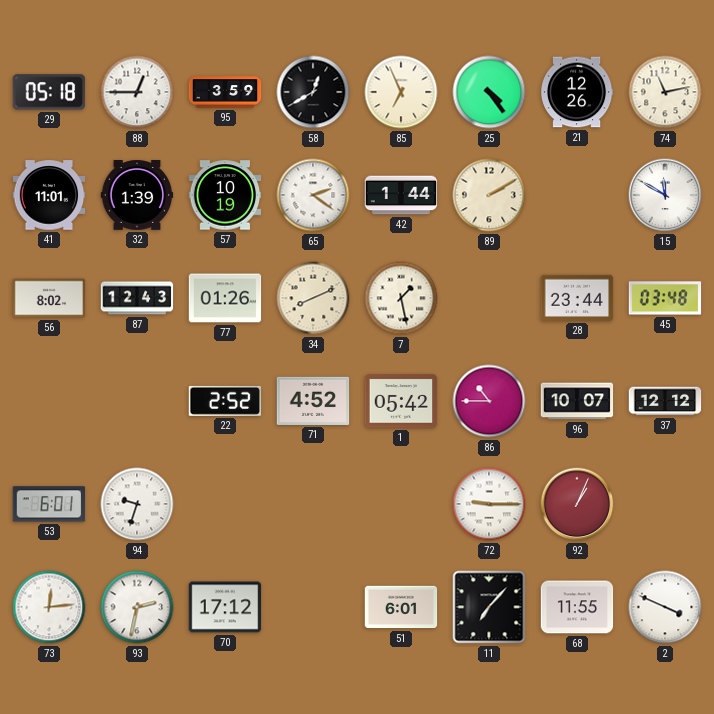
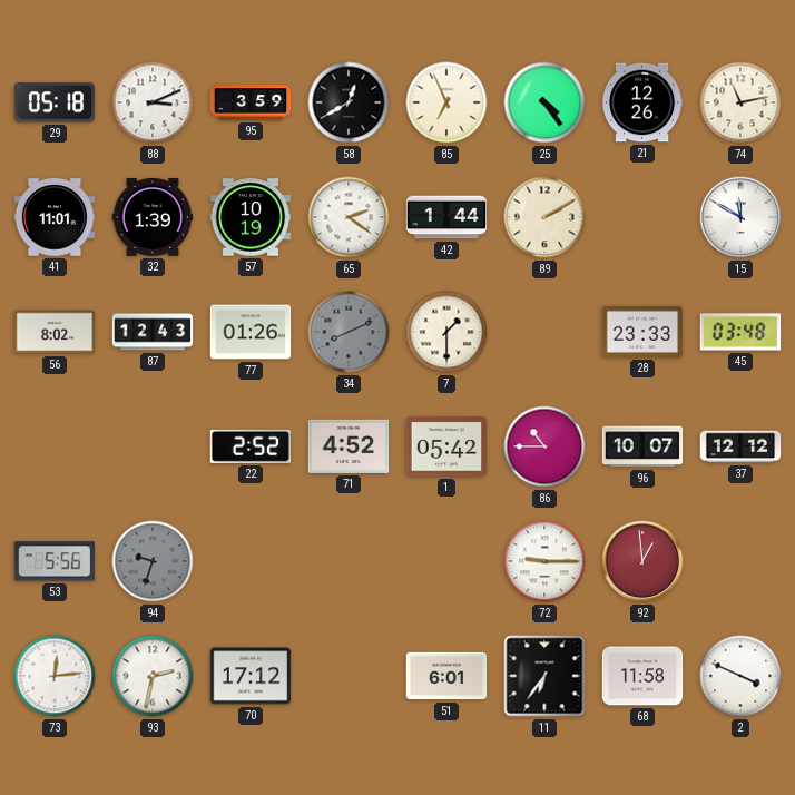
88: 12:45 -> 3:11
34 dial: cream -> grey
7: 1:28 -> 1:30
28: 23:44 -> 23:33
53: 6:01 -> 5:56
94 dial: white -> grey
92: 1:04 -> 12:59
11: 7:07 -> 6:36
68: 11:55 -> 11:58
